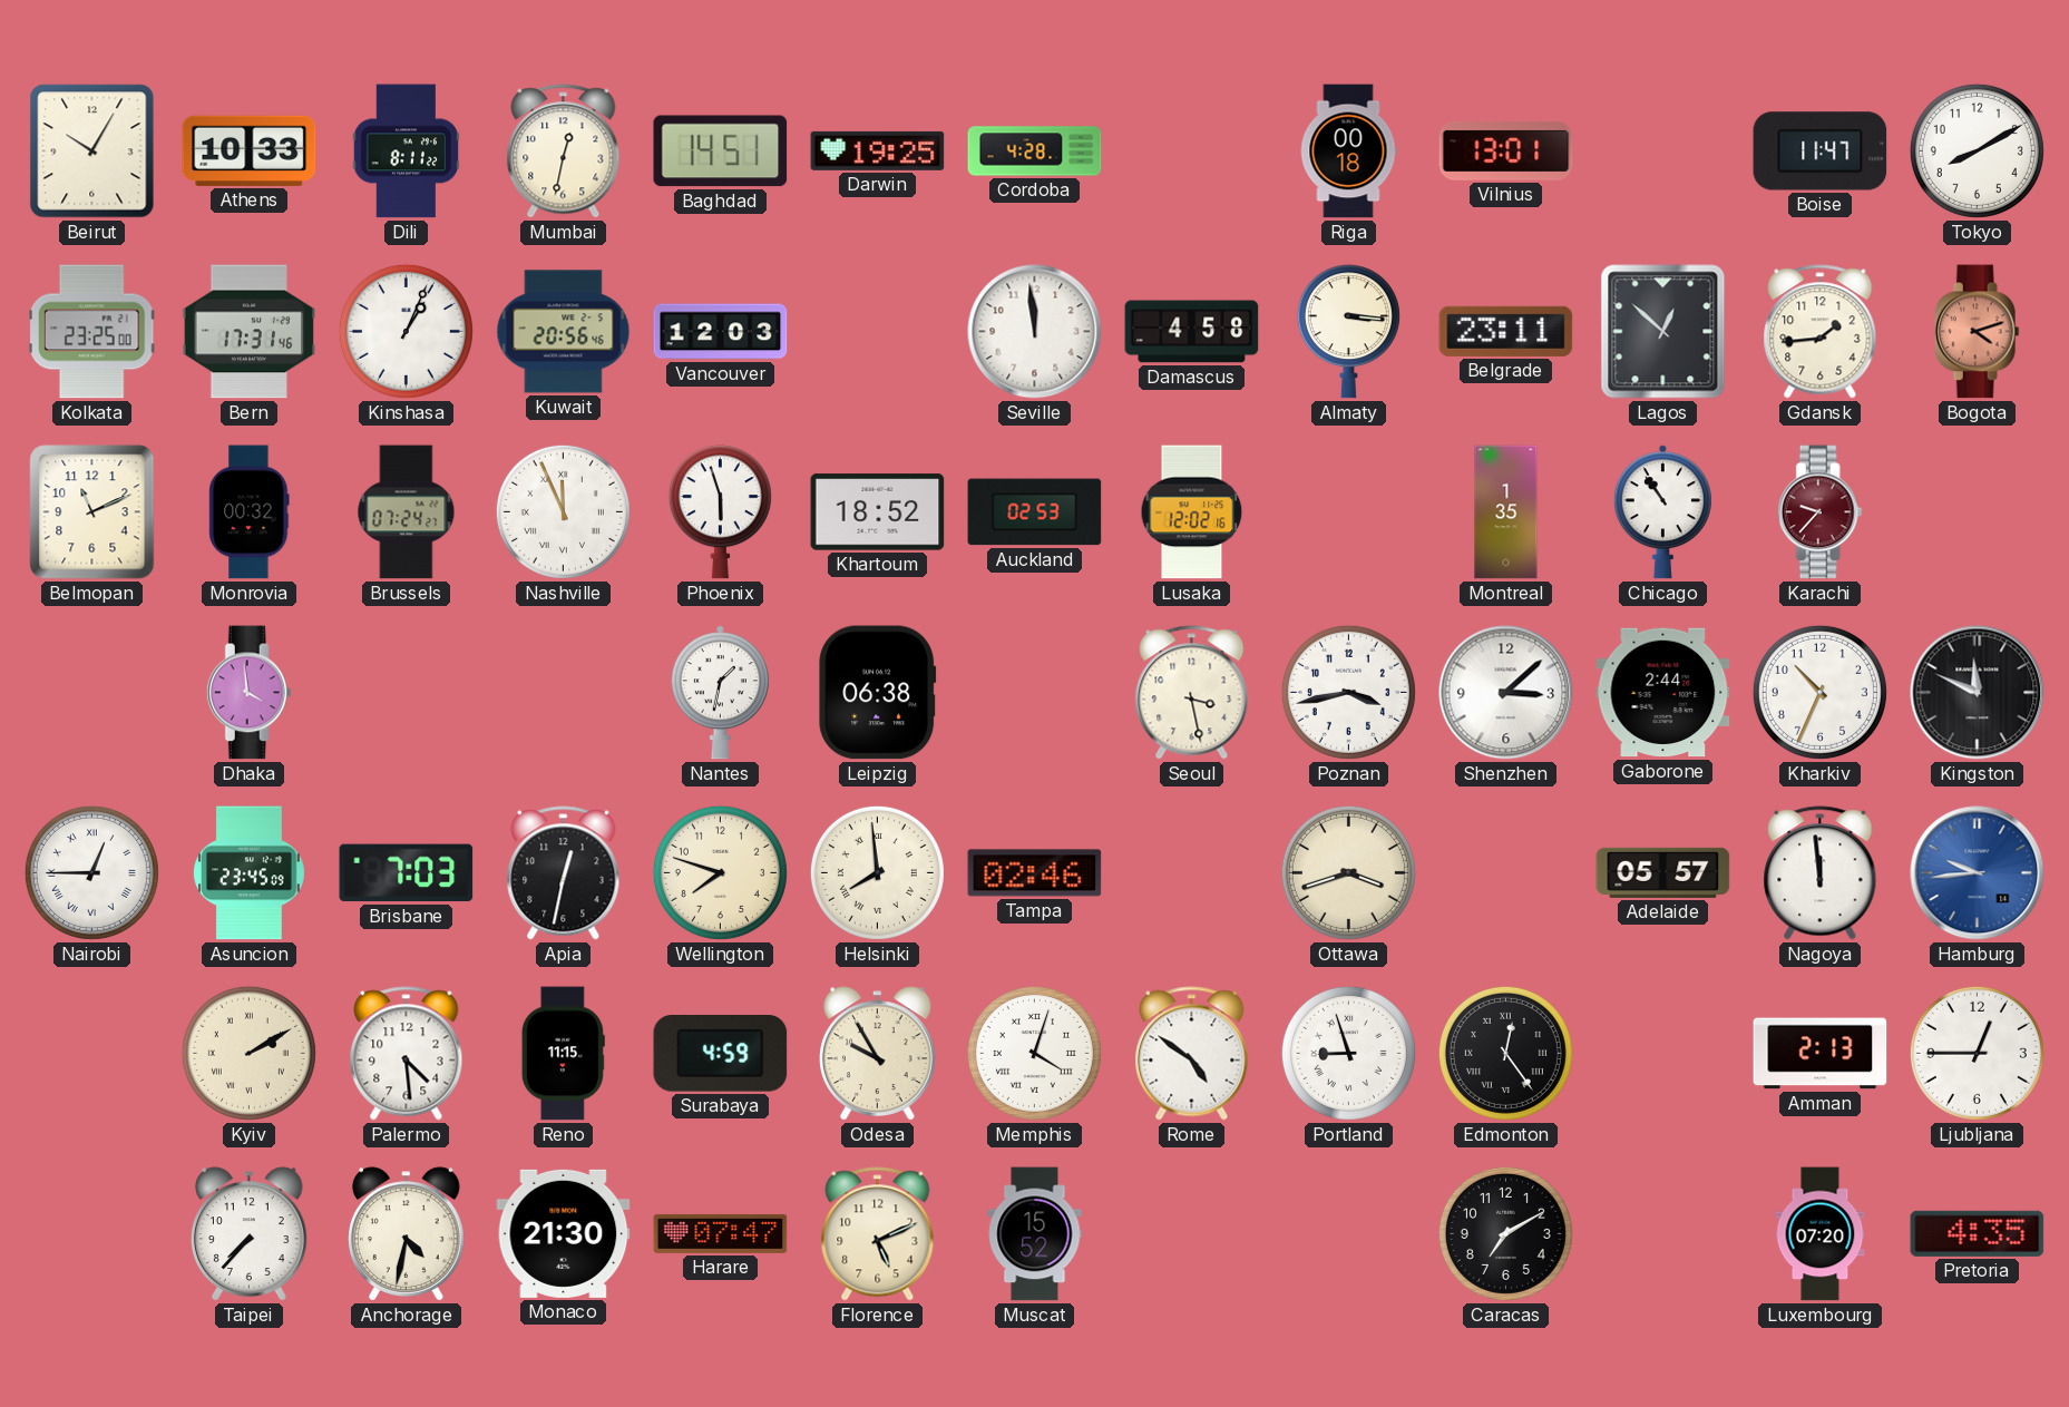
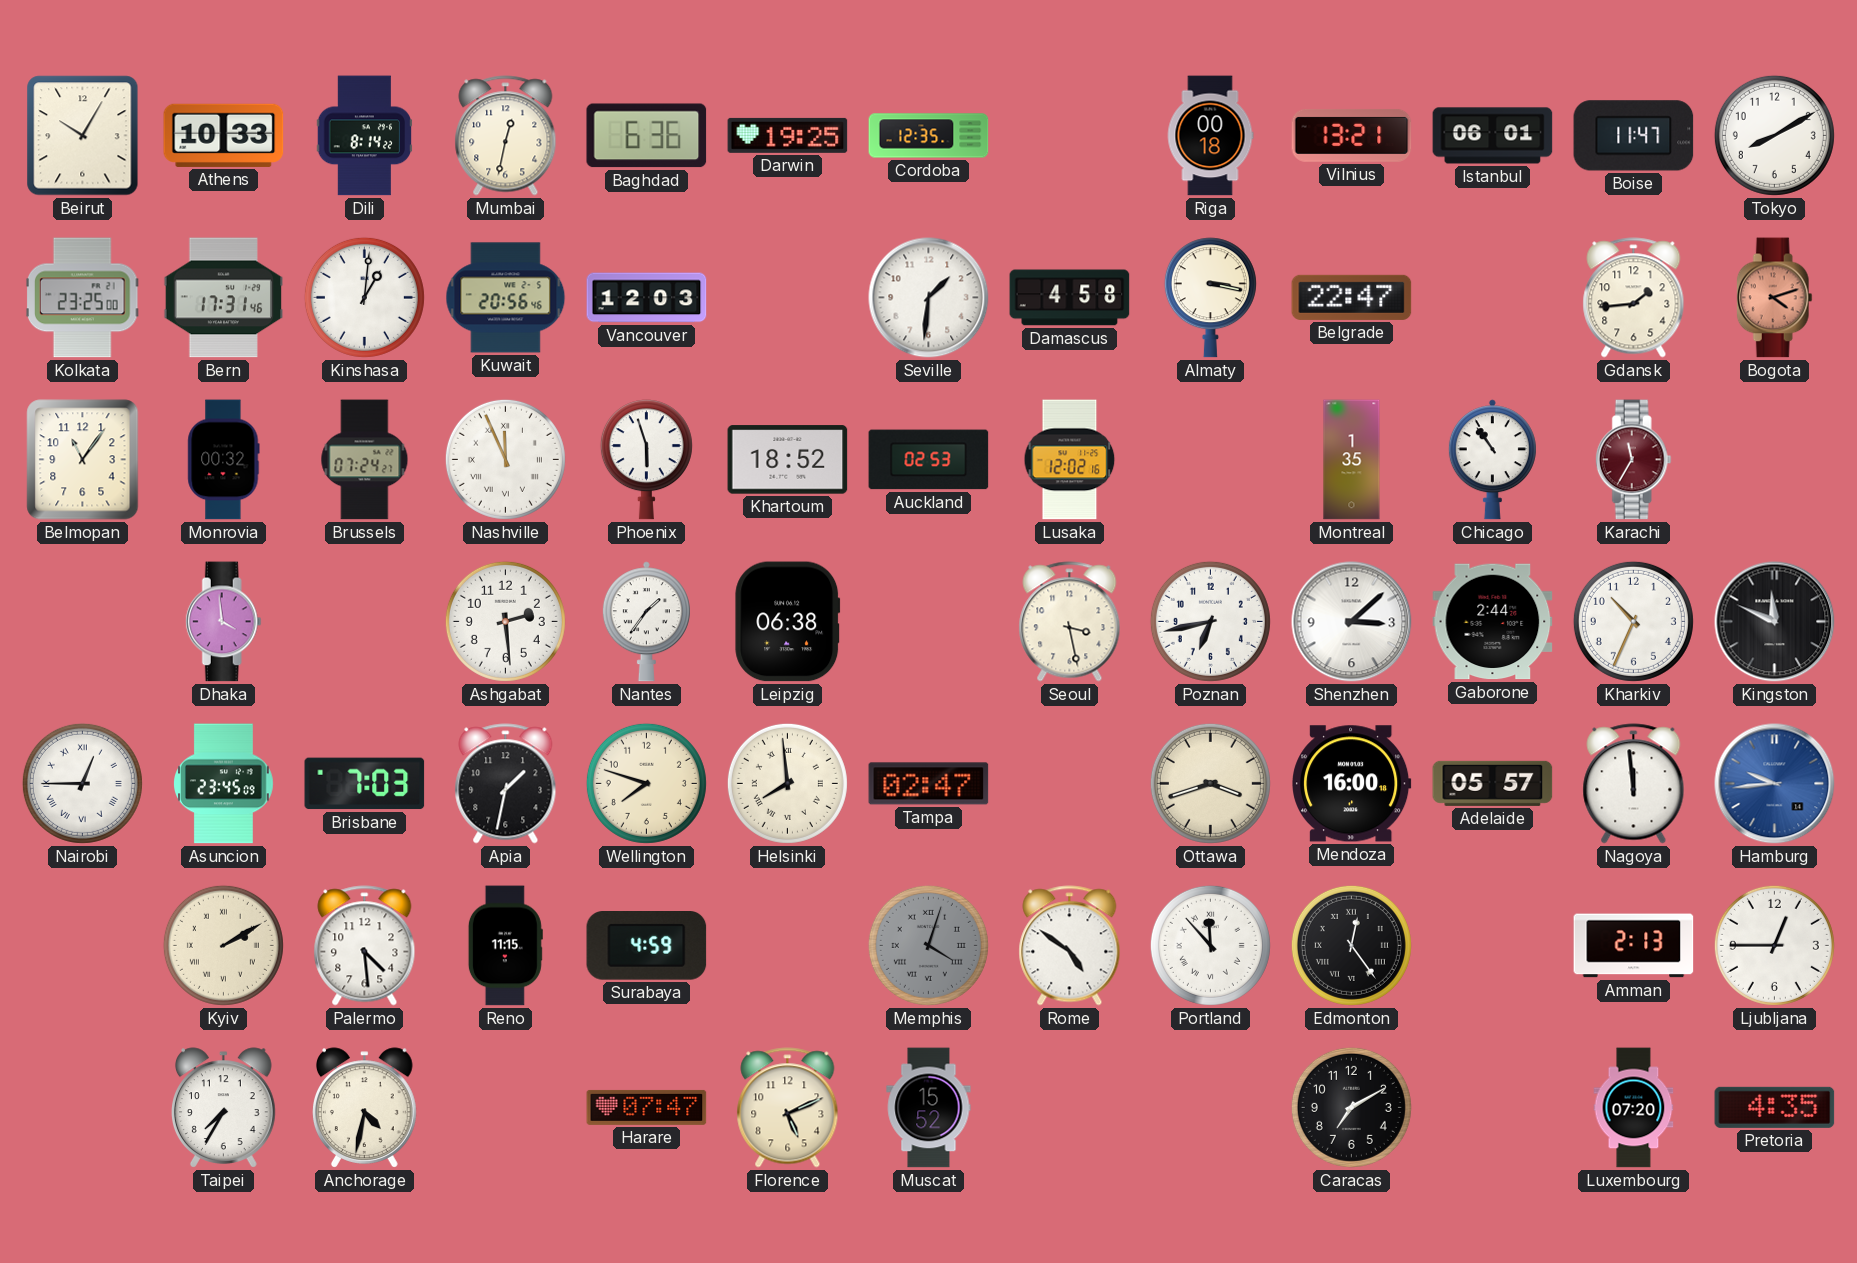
Dili: 8:11 -> 8:14
Baghdad: 14:51 -> 6:36
Cordoba: 4:28 -> 12:35
Vilnius: 13:01 -> 13:21
Istanbul: none -> 06:01
Kinshasa: 1:04 -> 1:01
Seville: 11:59 -> 1:31
Almaty: 3:16 -> 3:17
Belgrade: 23:11 -> 22:47
Lagos: 12:52 -> none
Belmopan: 11:11 -> 11:06
Karachi: 9:37 -> 11:35
Ashgabat: none -> 2:29
Nantes: 1:32 -> 1:36
Poznan: 3:43 -> 6:43
Apia: 12:32 -> 1:32
Tampa: 02:46 -> 02:47
Mendoza: none -> 16:00
Odesa: 9:55 -> none
Memphis dial: white -> grey
Portland: 8:57 -> 11:53
Taipei: 7:37 -> 7:35
Monaco: 21:30 -> none
